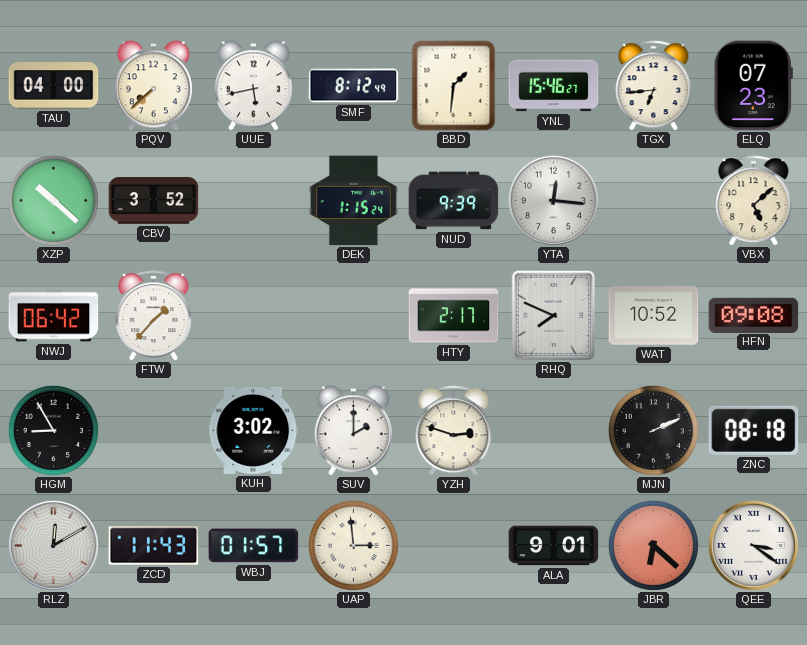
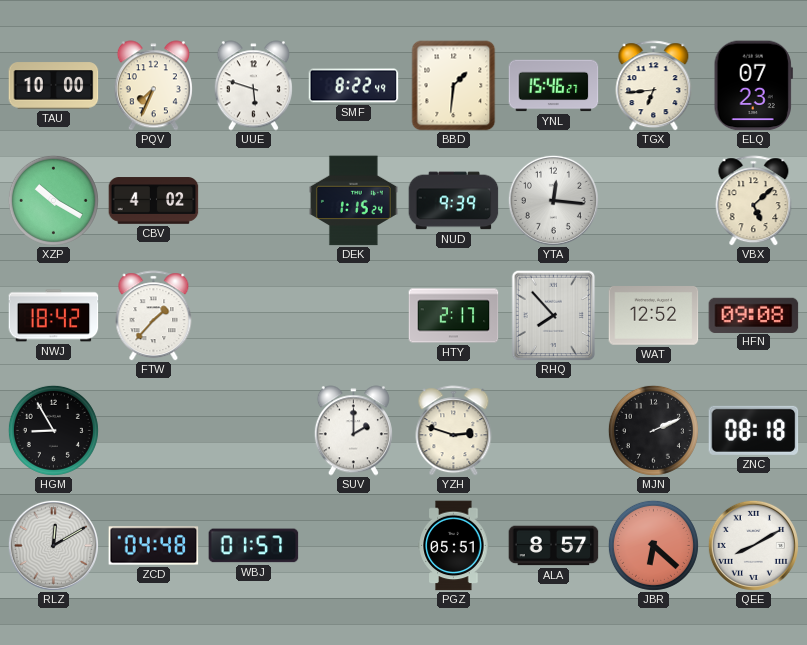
TAU: 04:00 -> 10:00
PQV: 7:38 -> 7:34
UUE: 5:43 -> 5:48
SMF: 8:12 -> 8:22
XZP: 10:22 -> 10:20
CBV: 3:52 -> 4:02
NWJ: 06:42 -> 18:42
RHQ: 7:49 -> 7:53
WAT: 10:52 -> 12:52
KUH: 3:02 -> none
ZCD: 11:43 -> 04:48
UAP: 2:59 -> none
PGZ: none -> 05:51
ALA: 9:01 -> 8:57
QEE: 3:21 -> 8:10
